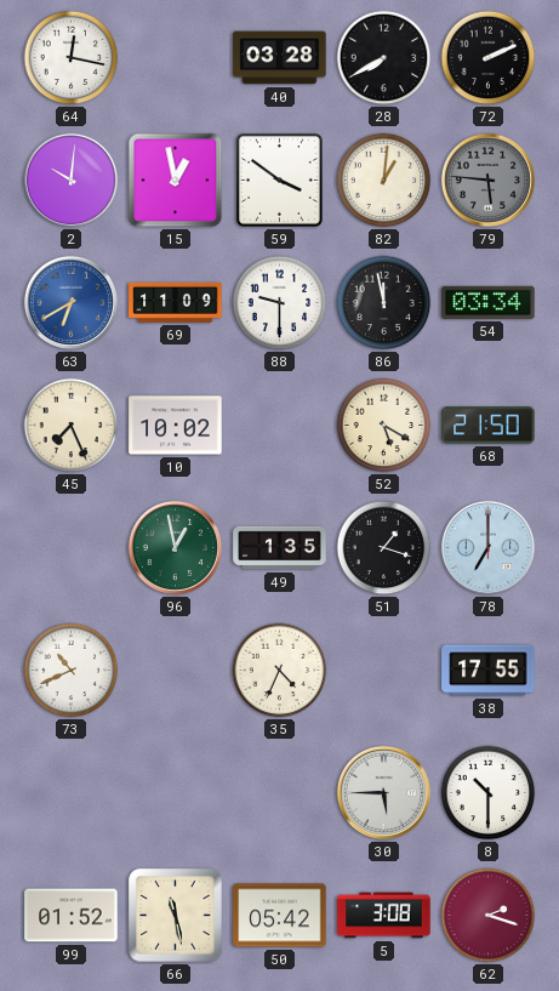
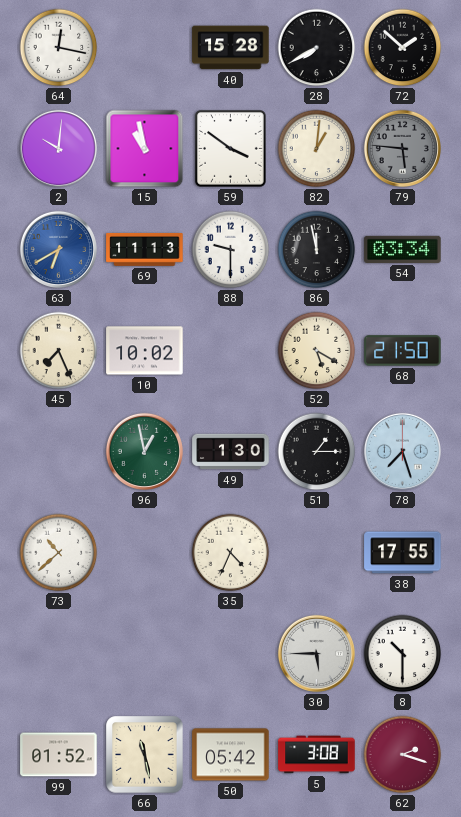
40: 03:28 -> 15:28
72: 2:11 -> 1:52
15: 12:58 -> 10:58
69: 11:09 -> 11:13
49: 1:35 -> 1:30
51: 1:18 -> 1:15
78: 7:00 -> 7:27
73: 10:41 -> 10:38
